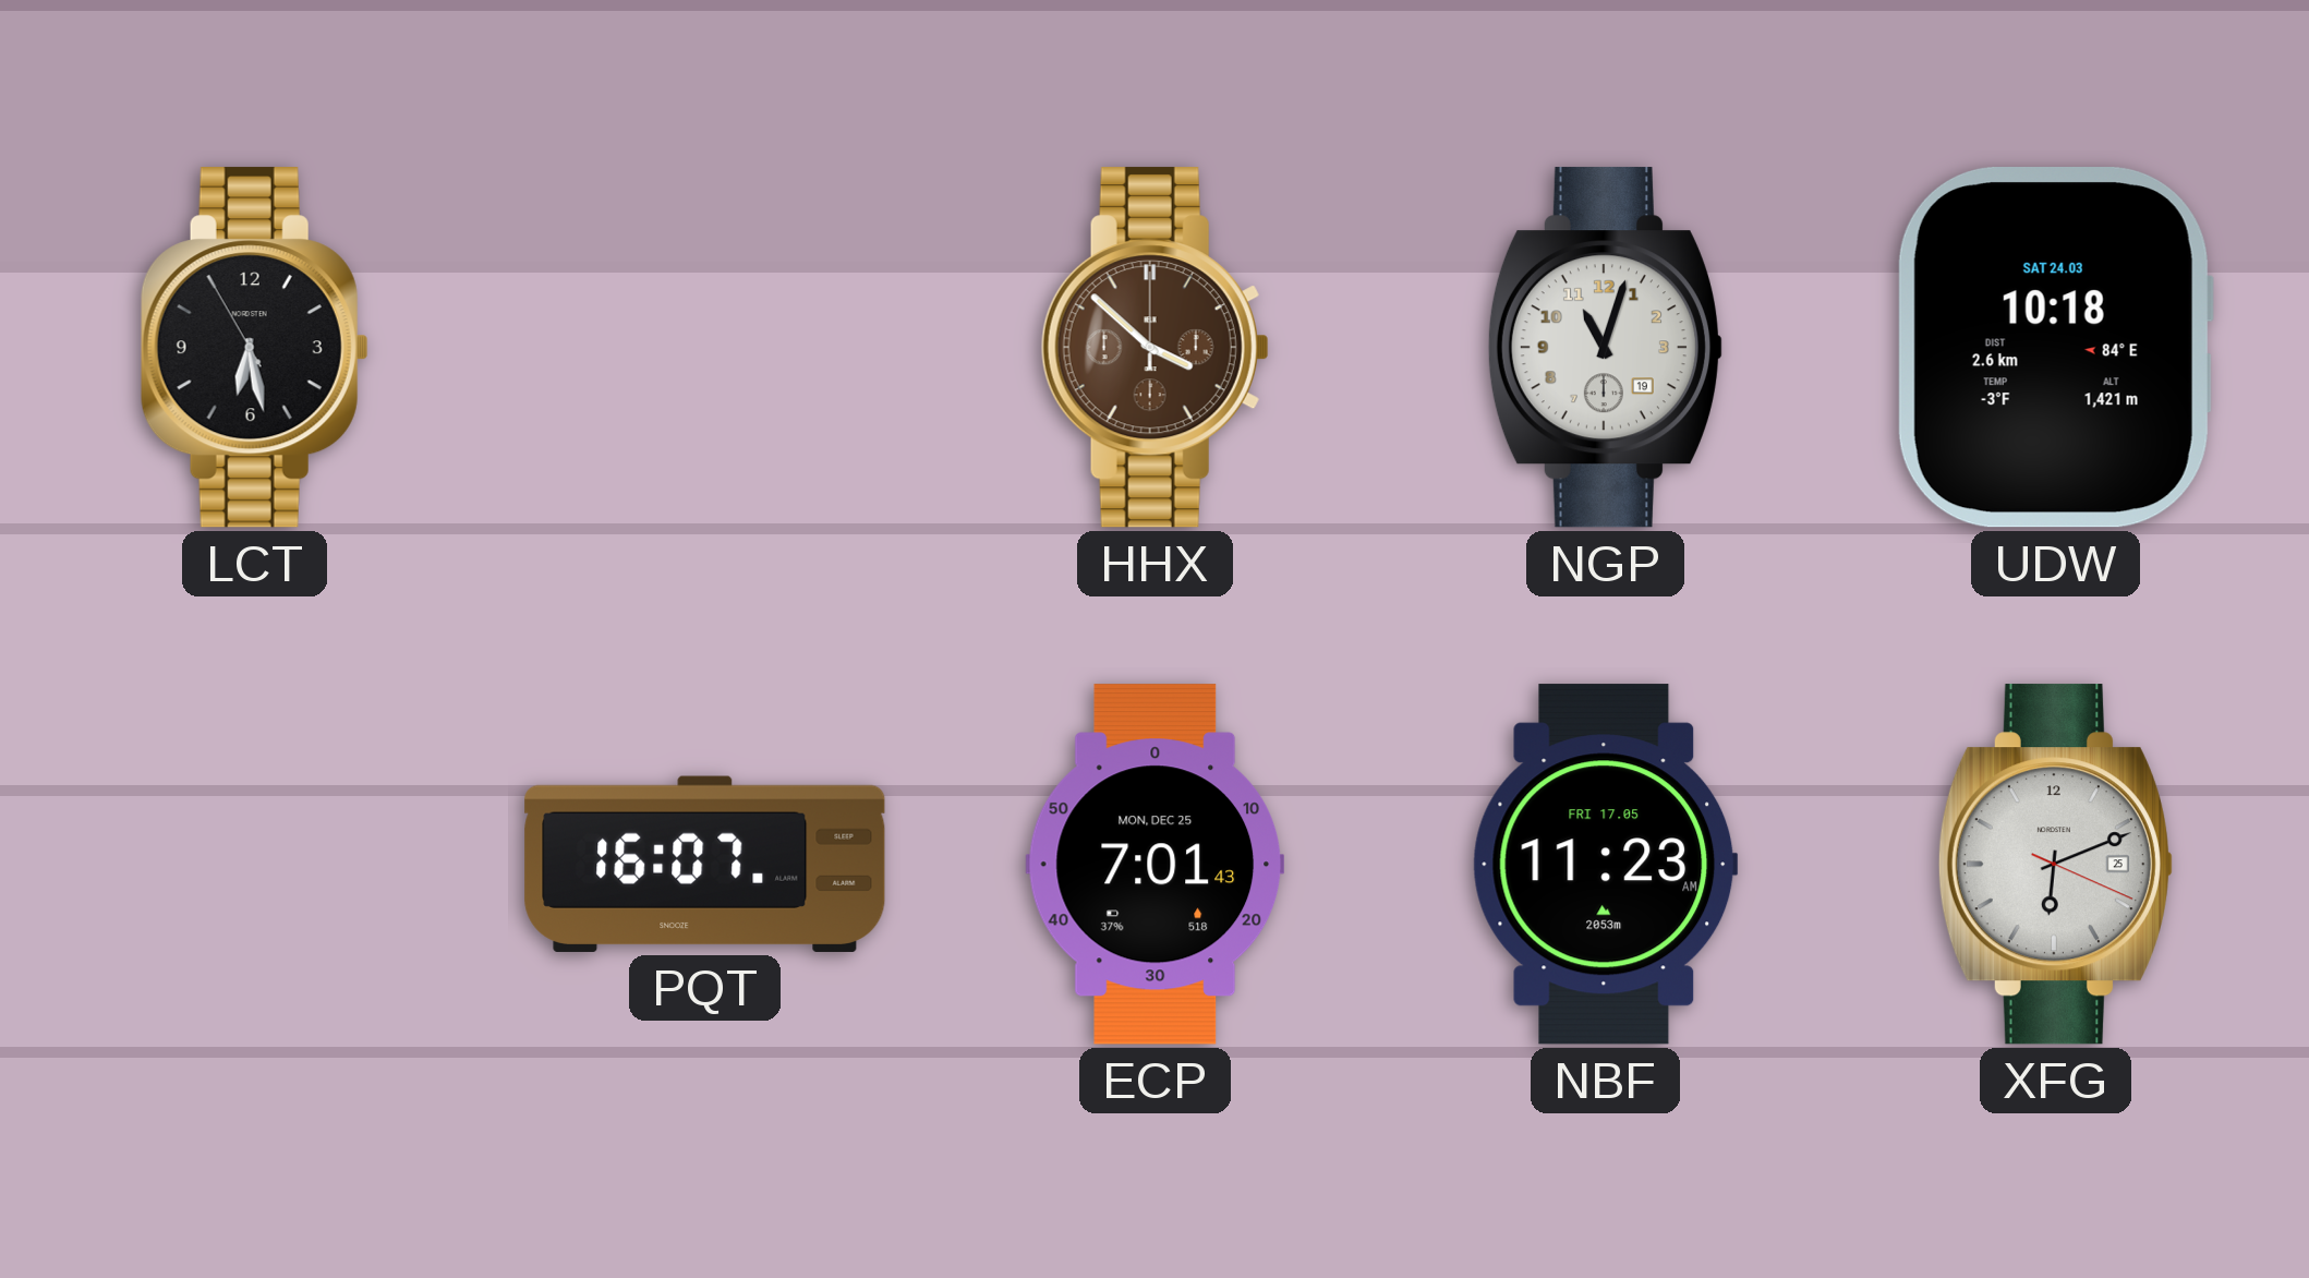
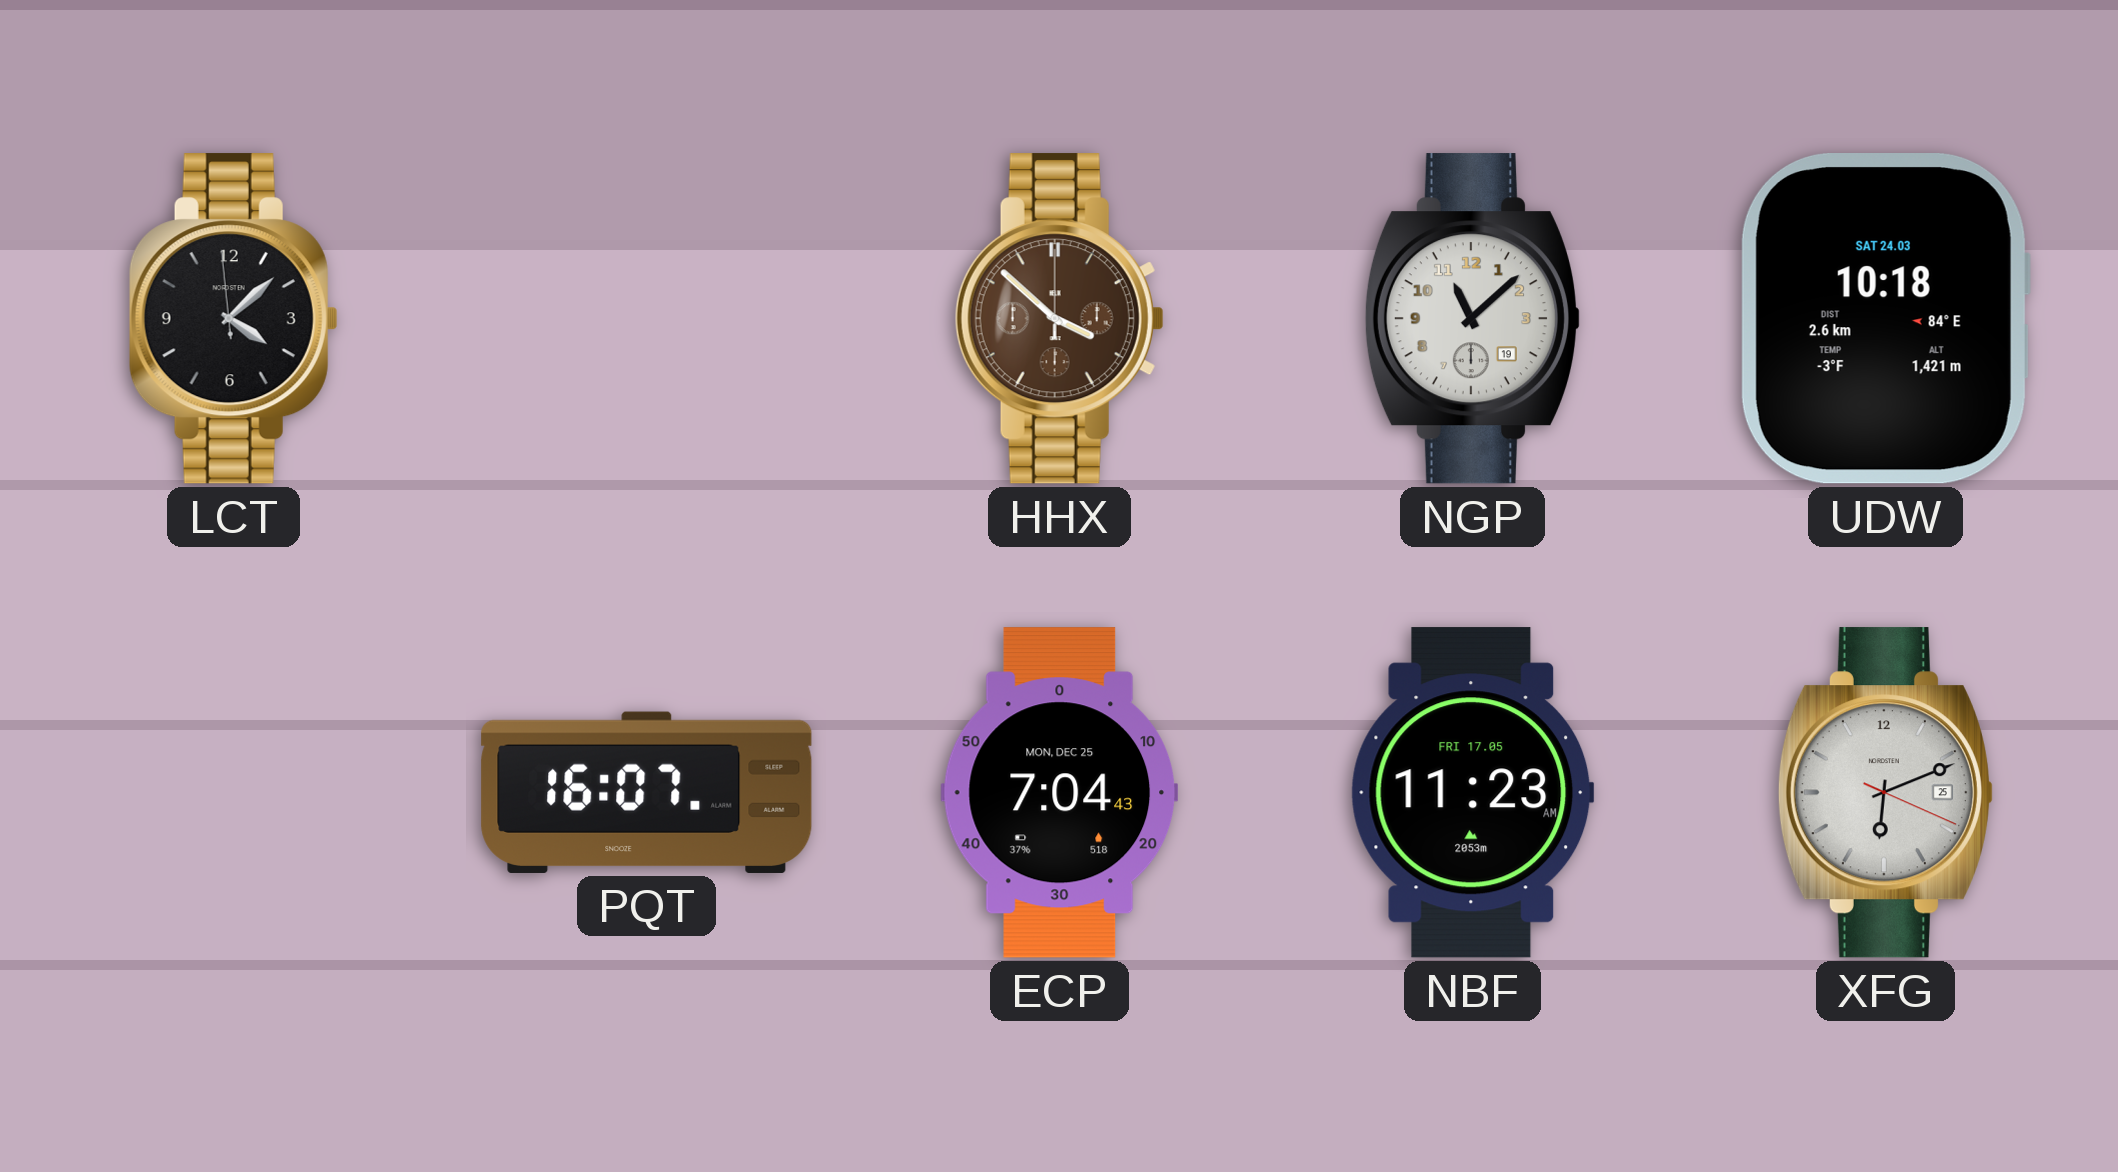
LCT: 6:27 -> 4:07
NGP: 11:03 -> 11:08
ECP: 7:01 -> 7:04
